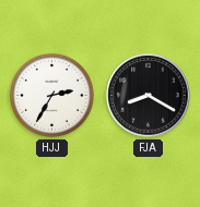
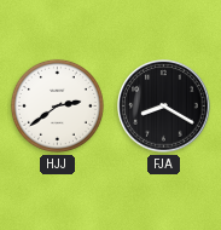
HJJ: 2:35 -> 2:39
